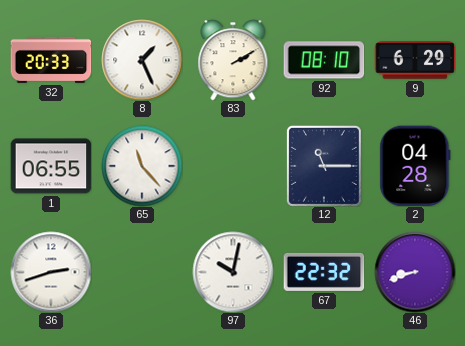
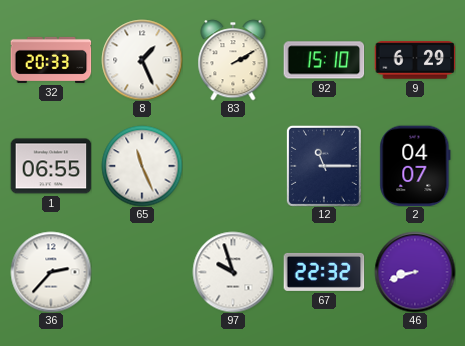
92: 08:10 -> 15:10
65: 11:23 -> 11:26
2: 04:28 -> 04:07
36: 2:42 -> 2:37
97: 10:02 -> 9:57
